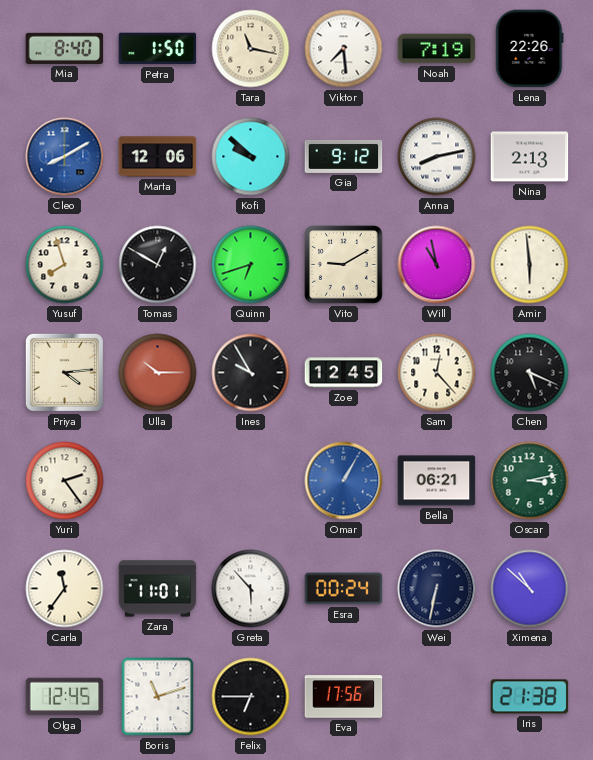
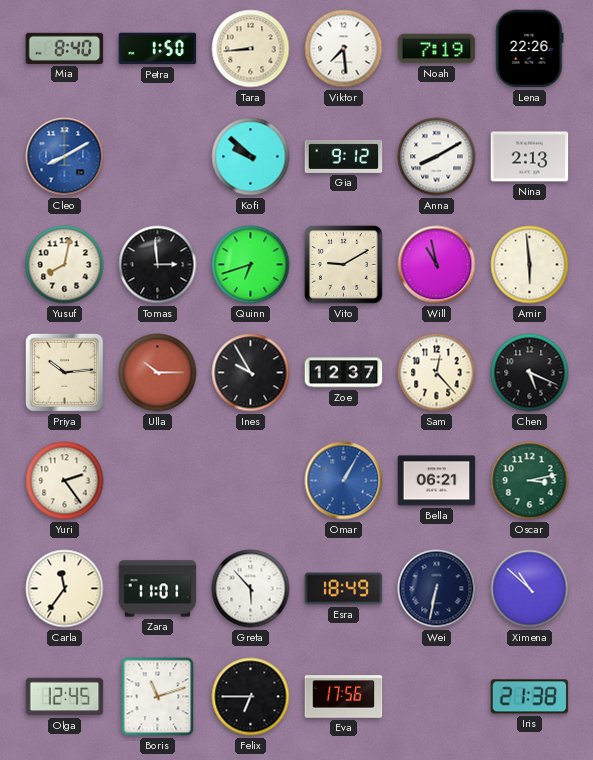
Tara: 11:17 -> 8:44
Marta: 12:06 -> none
Anna: 8:13 -> 8:10
Yusuf: 7:57 -> 8:02
Tomas: 12:50 -> 2:59
Priya: 4:14 -> 10:14
Zoe: 12:45 -> 12:37
Esra: 00:24 -> 18:49
